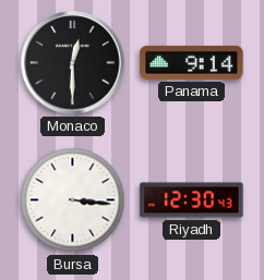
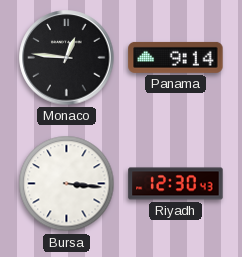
Monaco: 12:30 -> 12:46
